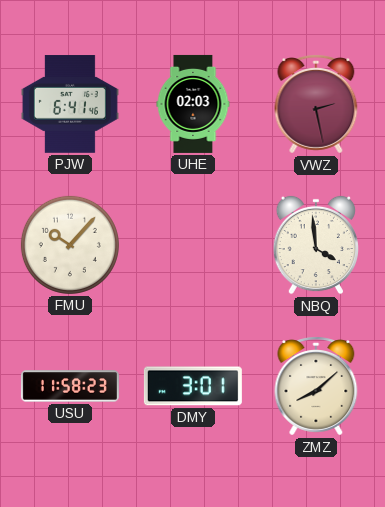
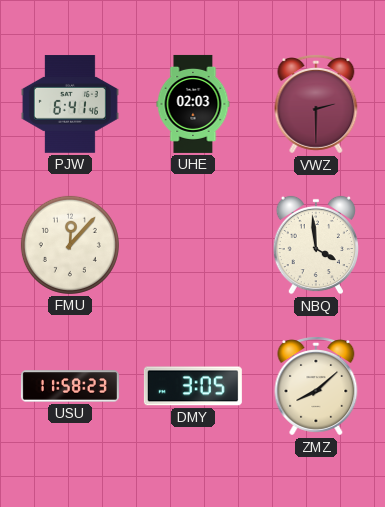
VWZ: 2:28 -> 2:30
FMU: 10:07 -> 12:07
DMY: 3:01 -> 3:05
